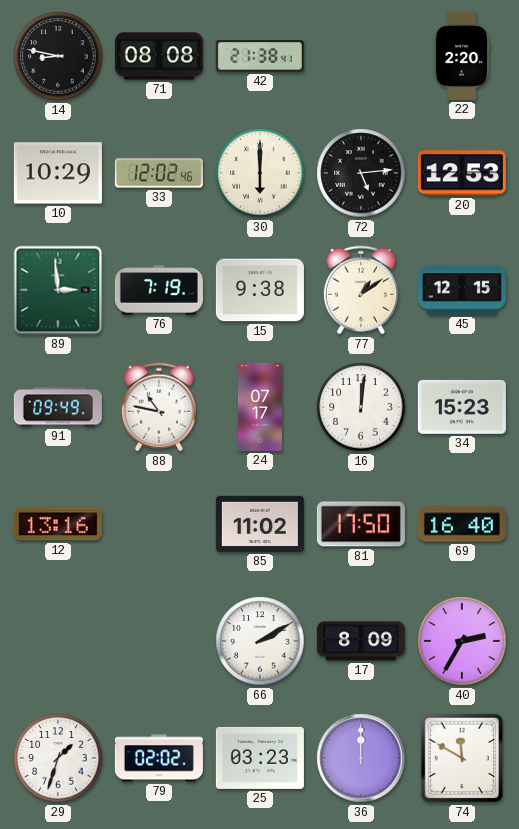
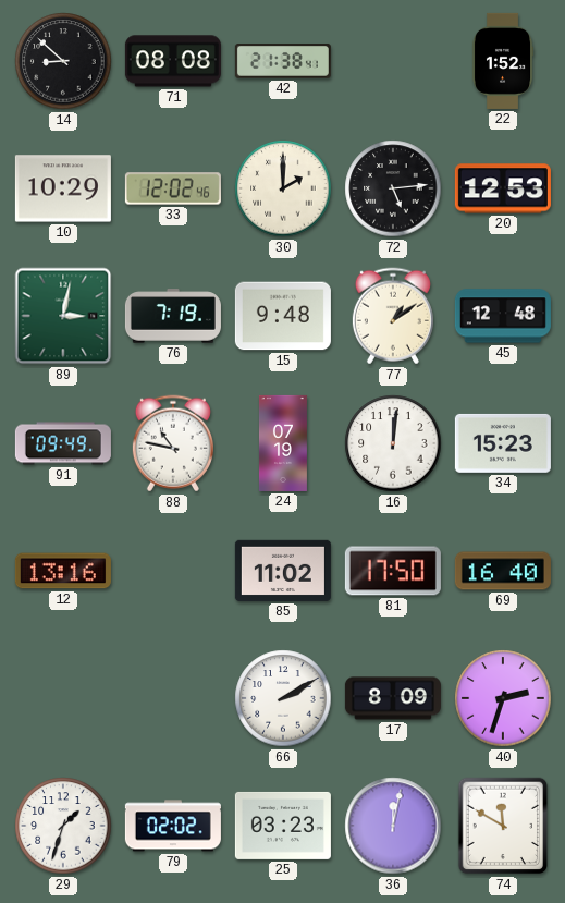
14: 8:47 -> 8:52
22: 2:20 -> 1:52
30: 6:00 -> 2:00
89: 2:59 -> 3:02
15: 9:38 -> 9:48
45: 12:15 -> 12:48
24: 07:17 -> 07:19
40: 2:35 -> 2:33
36: 12:00 -> 12:02
